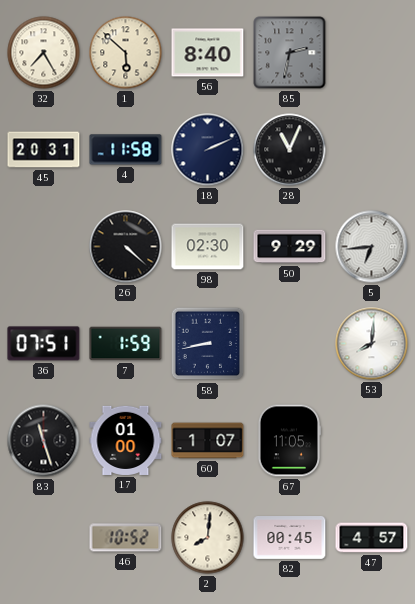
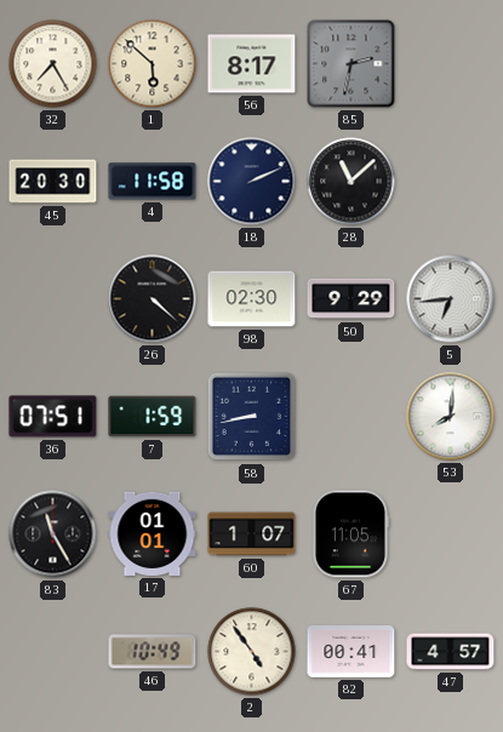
56: 8:40 -> 8:17
45: 20:31 -> 20:30
28: 11:04 -> 11:08
83: 11:27 -> 11:25
17: 01:00 -> 01:01
46: 10:52 -> 10:49
2: 8:01 -> 4:54
82: 00:45 -> 00:41
